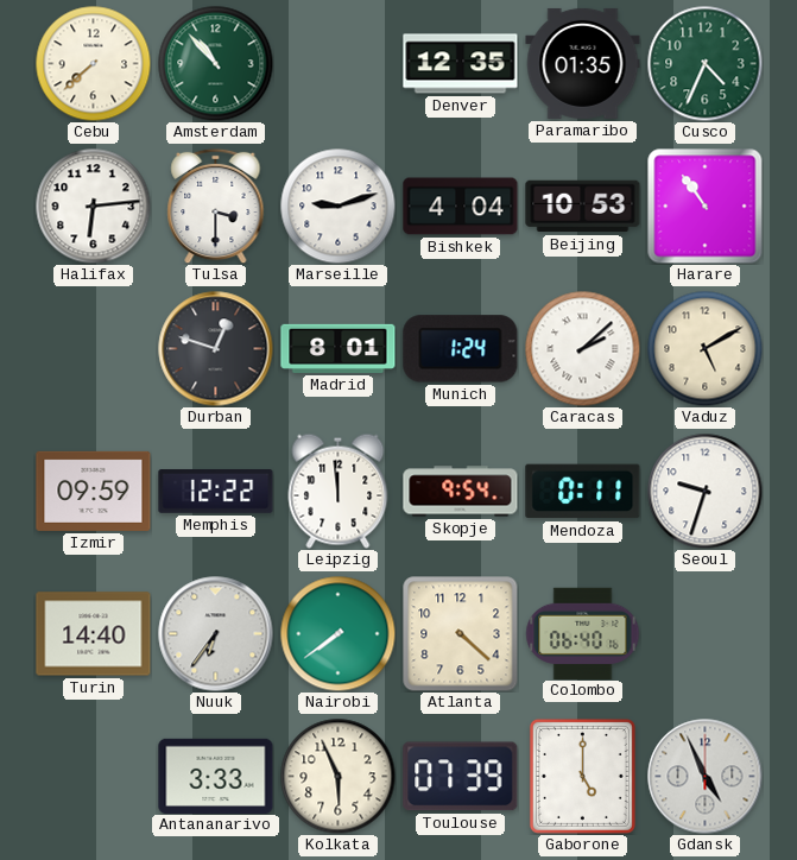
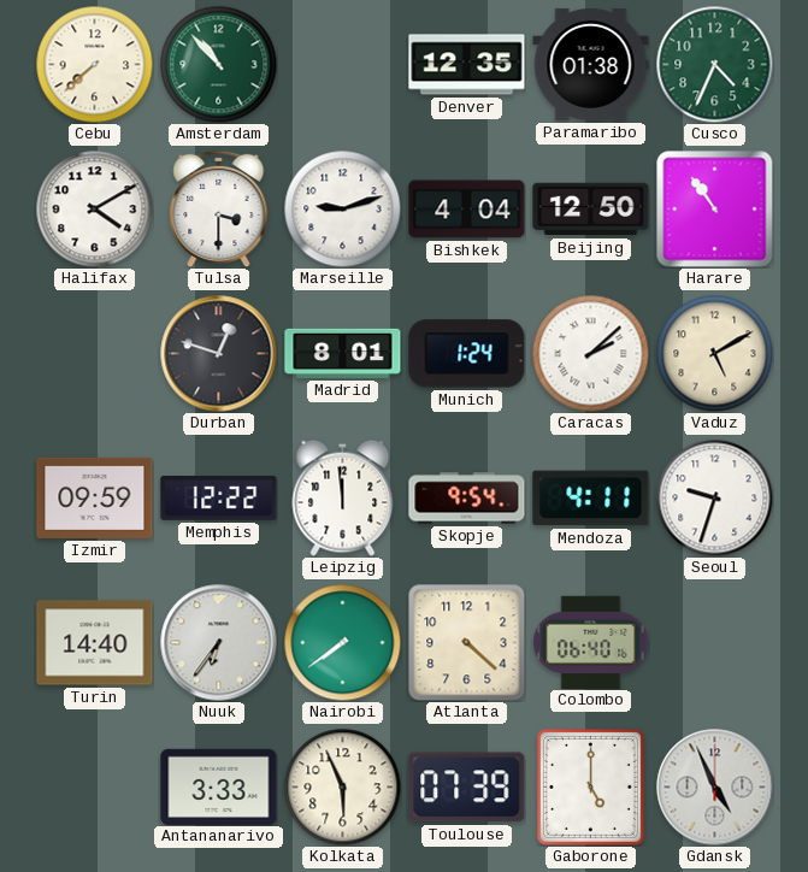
Paramaribo: 01:35 -> 01:38
Halifax: 6:14 -> 4:10
Beijing: 10:53 -> 12:50
Mendoza: 0:11 -> 4:11
